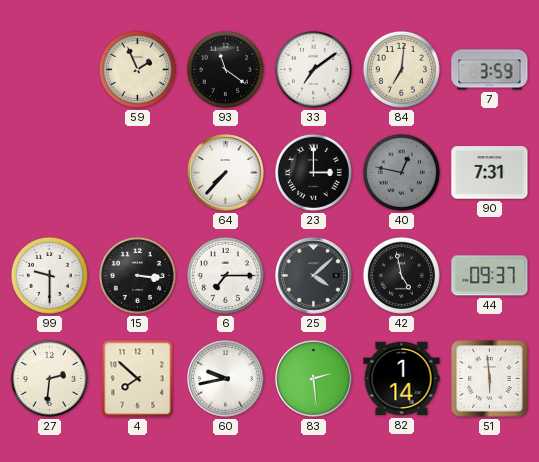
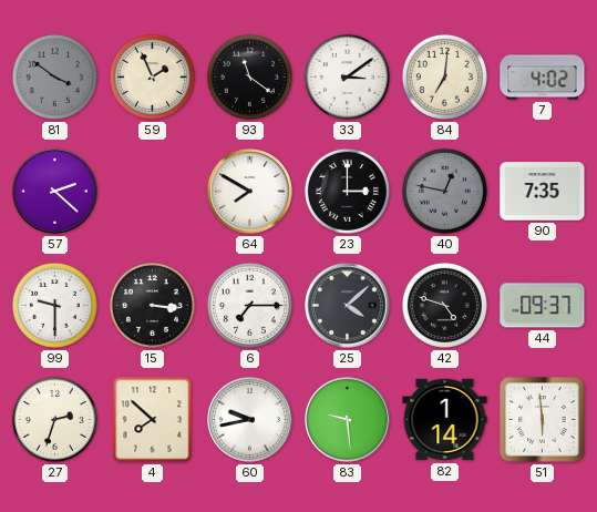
81: none -> 3:51
33: 7:09 -> 3:09
7: 3:59 -> 4:02
57: none -> 2:22
64: 7:37 -> 7:50
90: 7:31 -> 7:35
42: 4:58 -> 4:48
27: 2:31 -> 2:33
83: 2:29 -> 9:29
